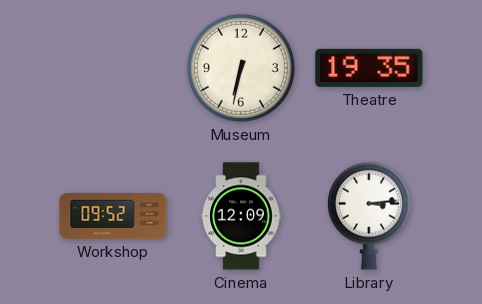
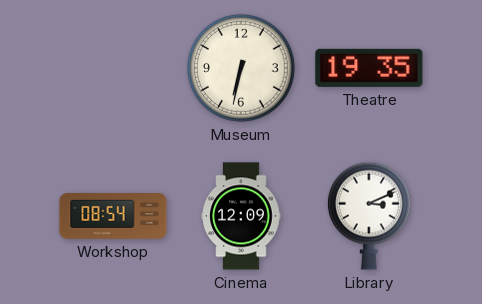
Workshop: 09:52 -> 08:54
Library: 3:14 -> 3:11
